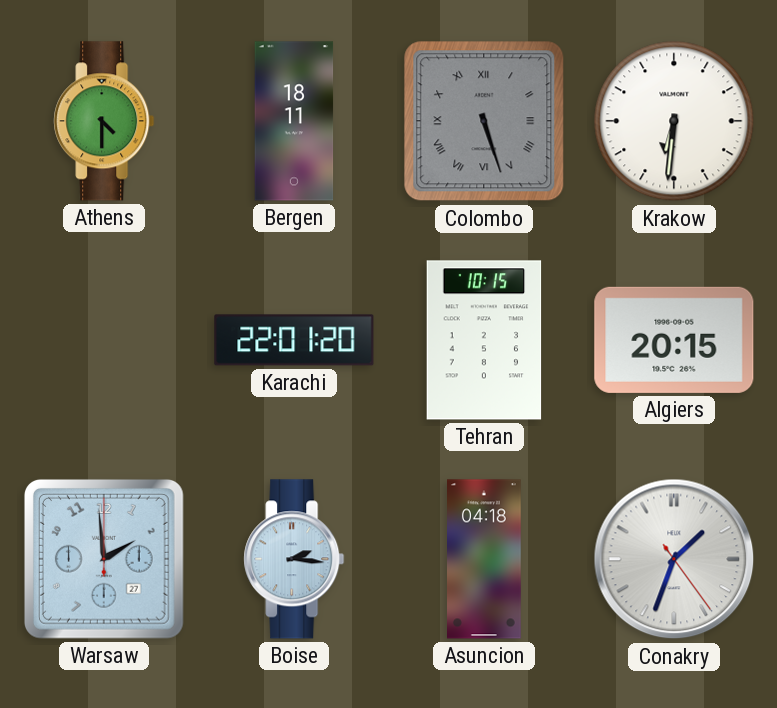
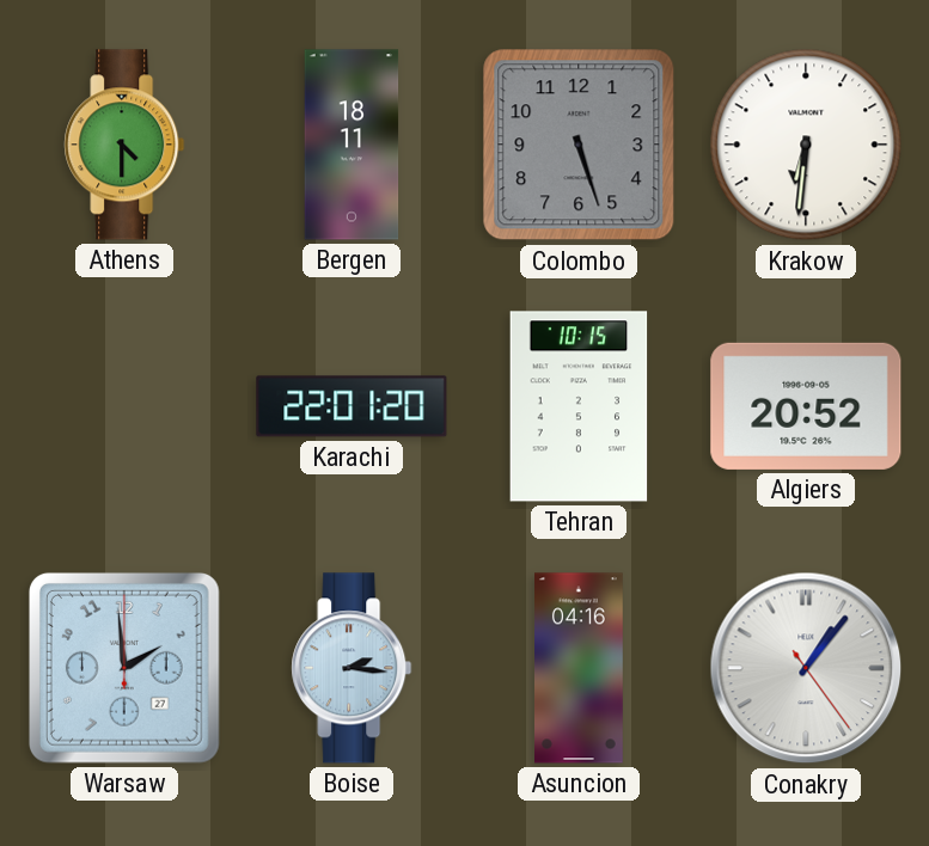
Colombo numerals: Roman -> Arabic
Algiers: 20:15 -> 20:52
Asuncion: 04:18 -> 04:16
Conakry: 1:33 -> 1:06
